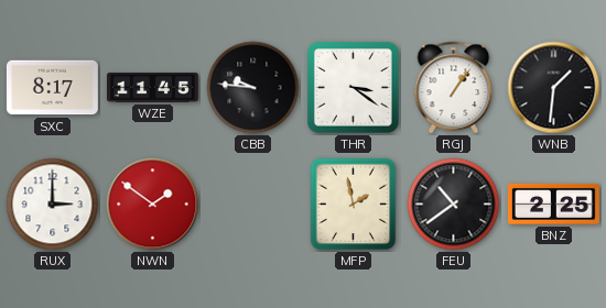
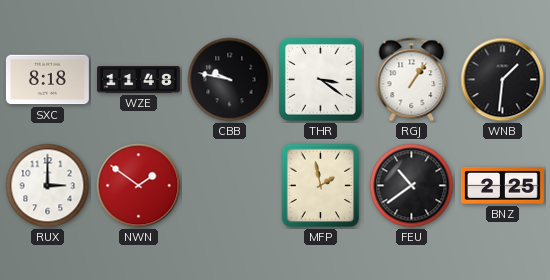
SXC: 8:17 -> 8:18
WZE: 11:45 -> 11:48
CBB: 9:46 -> 9:47
